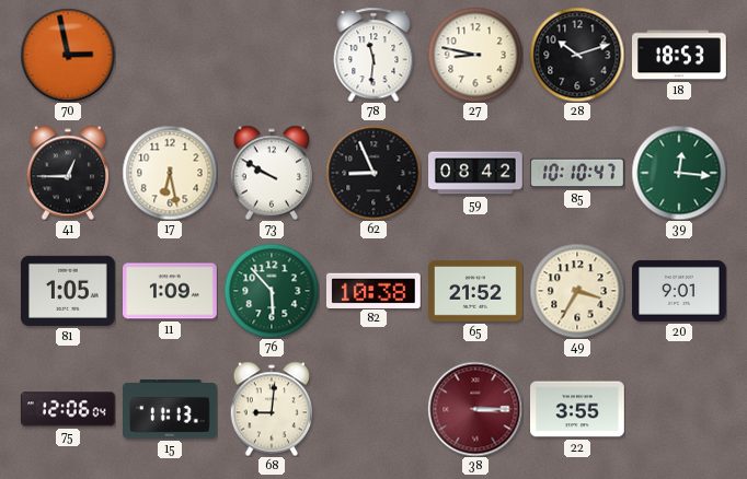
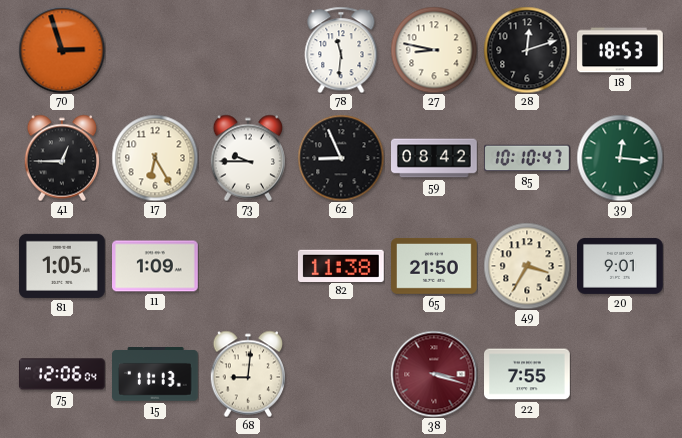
70: 2:58 -> 2:57
28: 10:12 -> 12:12
17: 6:28 -> 6:25
73: 9:50 -> 9:45
76: 5:53 -> none
82: 10:38 -> 11:38
65: 21:52 -> 21:50
38: 3:15 -> 3:18
22: 3:55 -> 7:55
